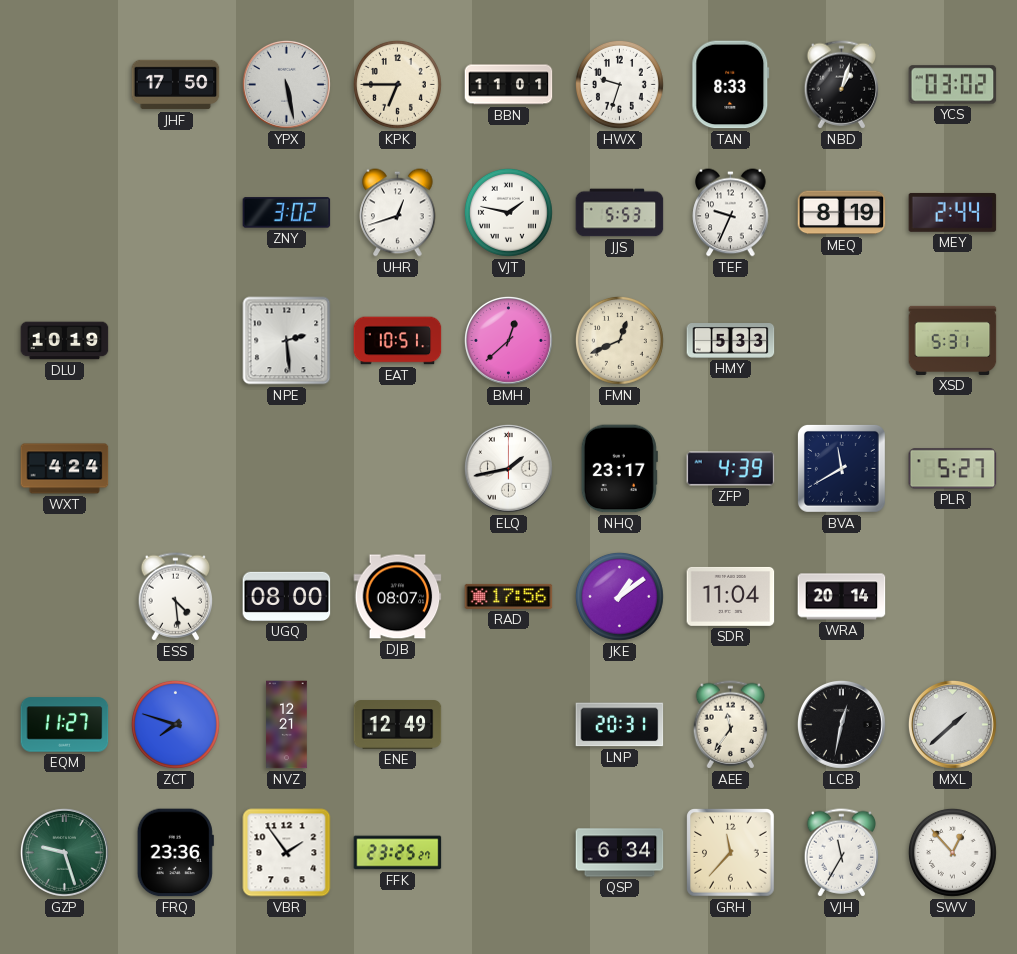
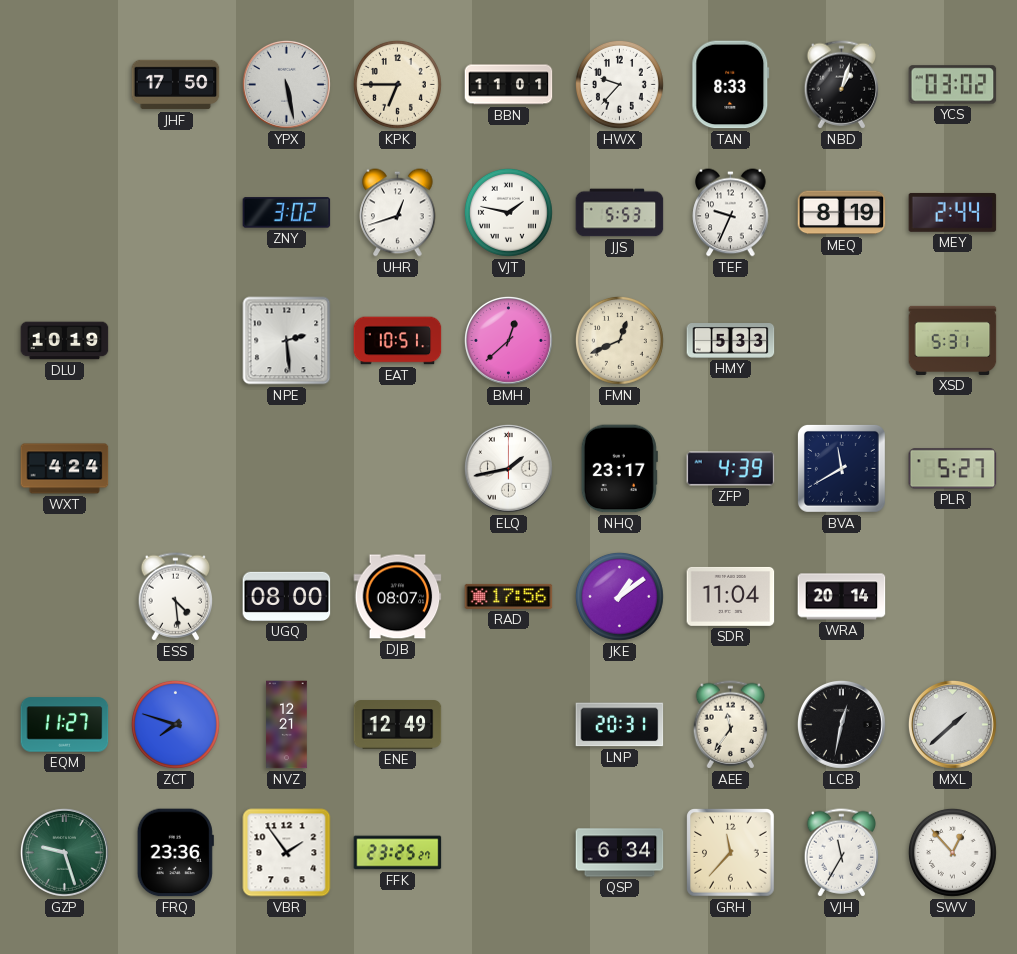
HWX: 9:33 -> 9:37
